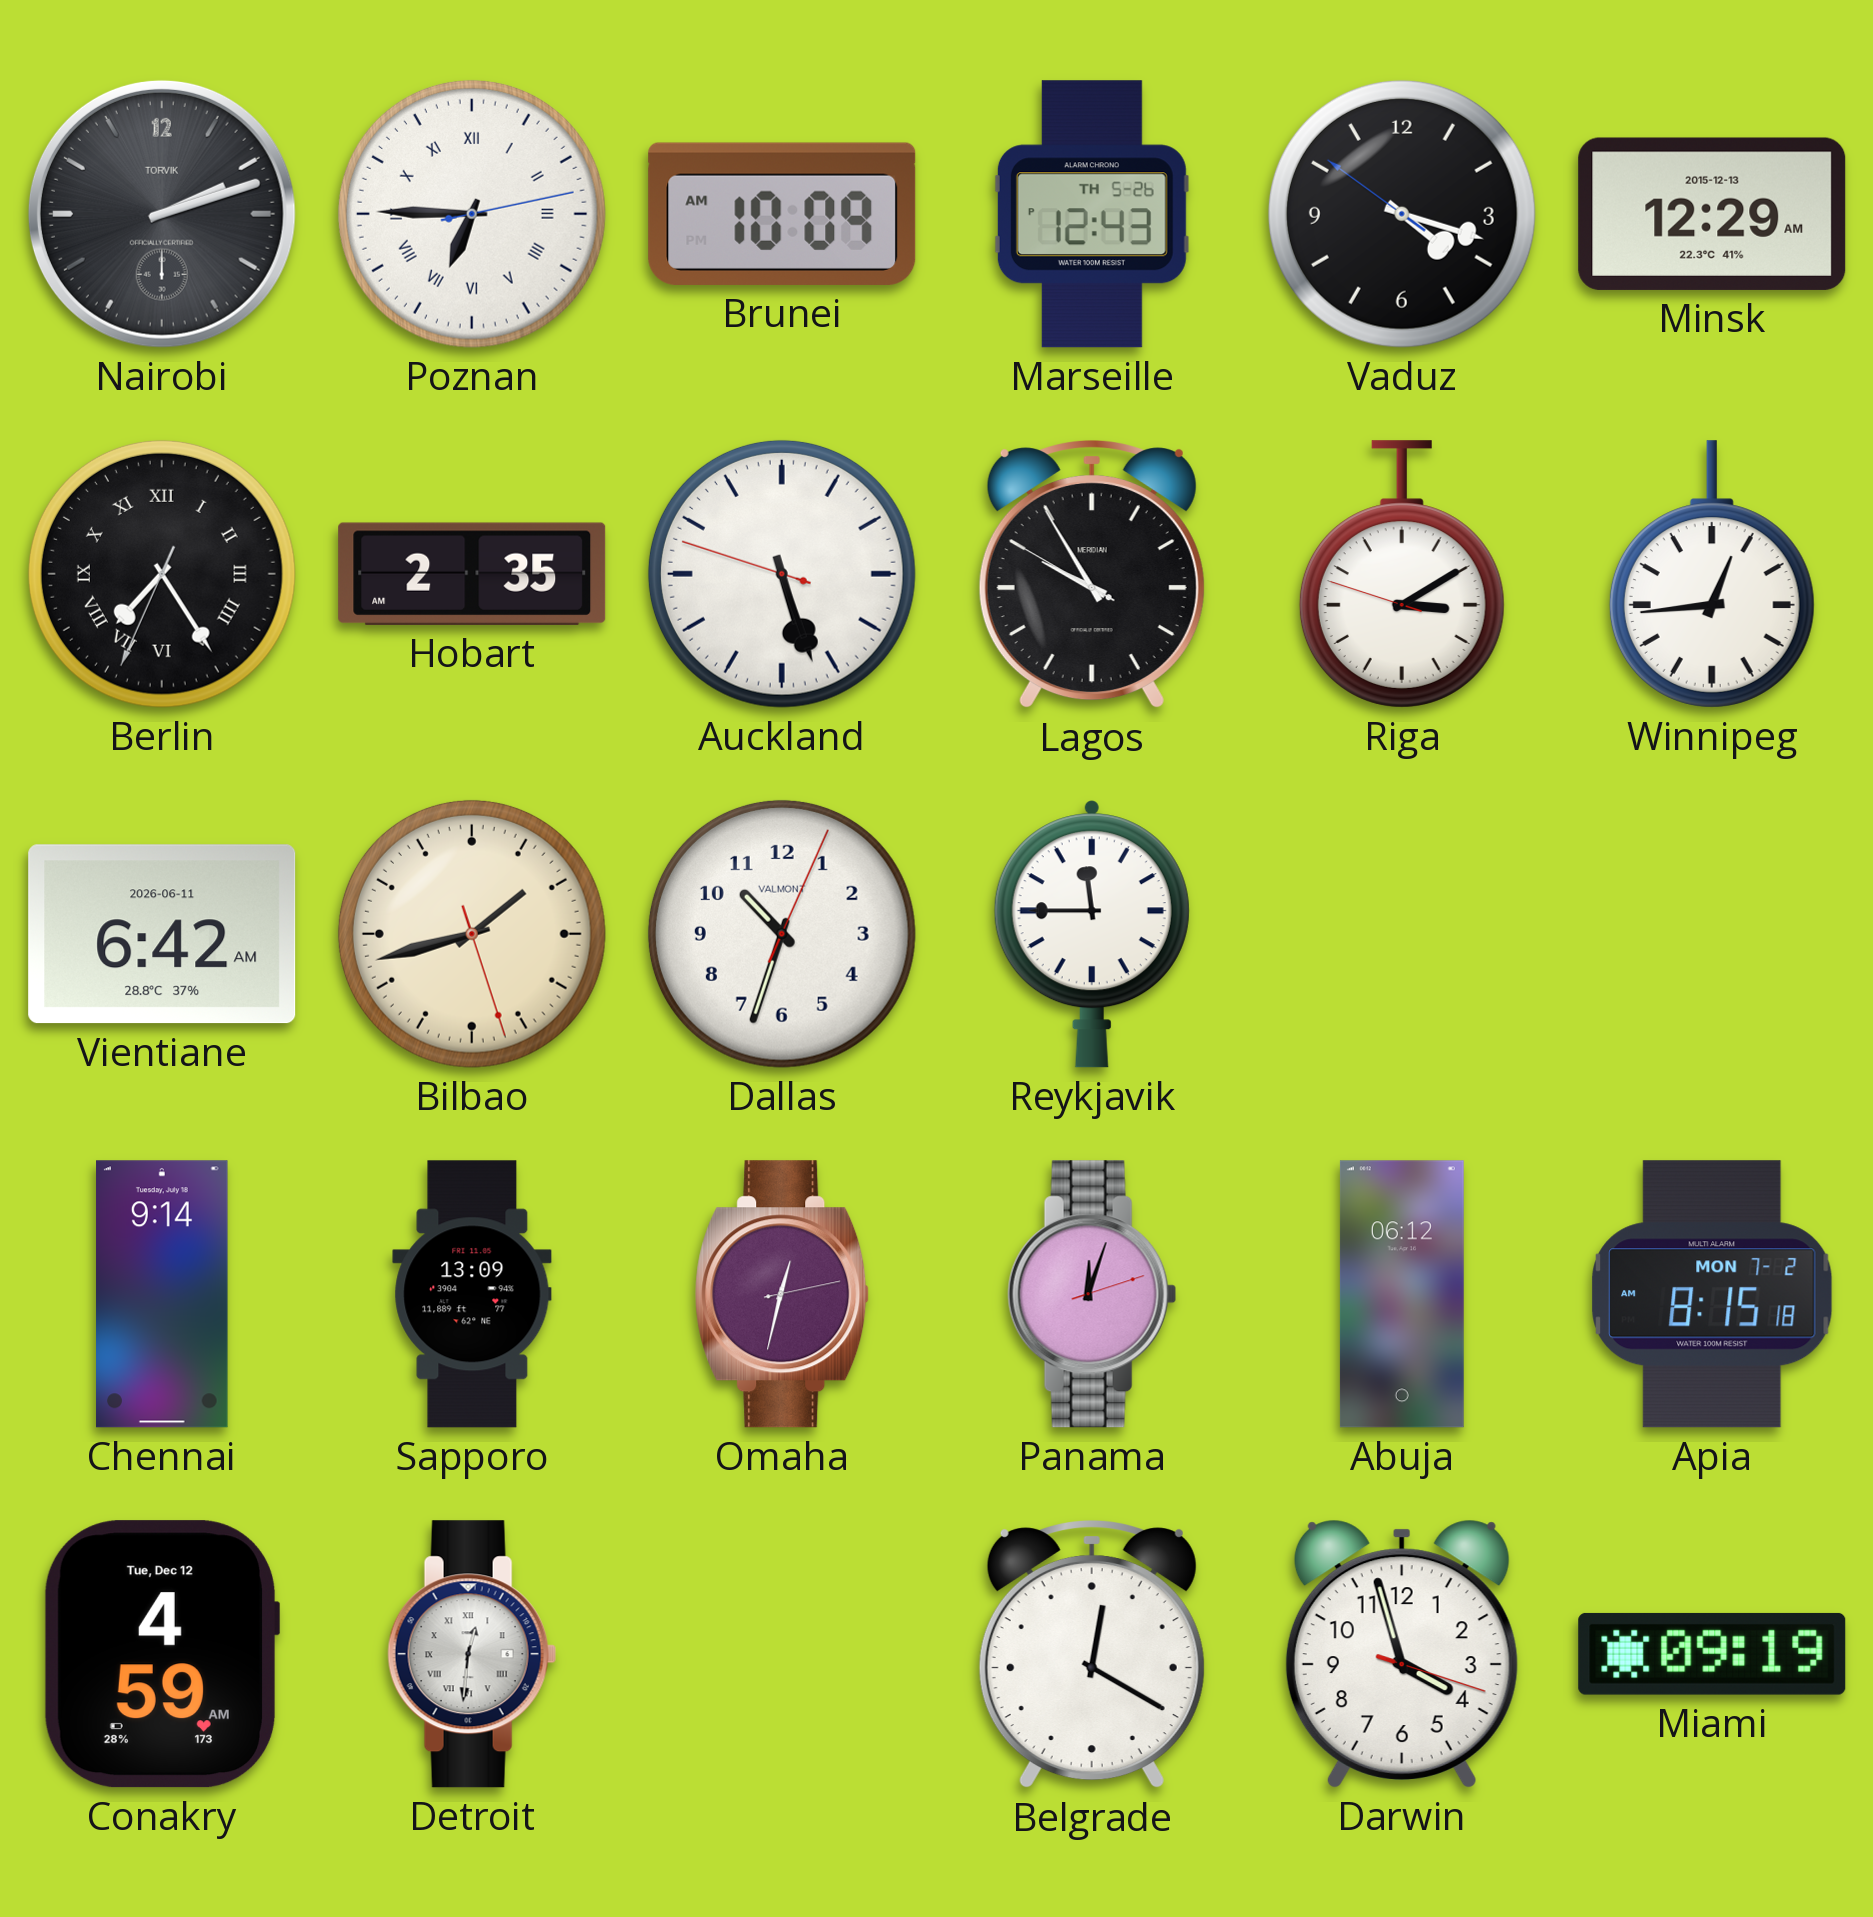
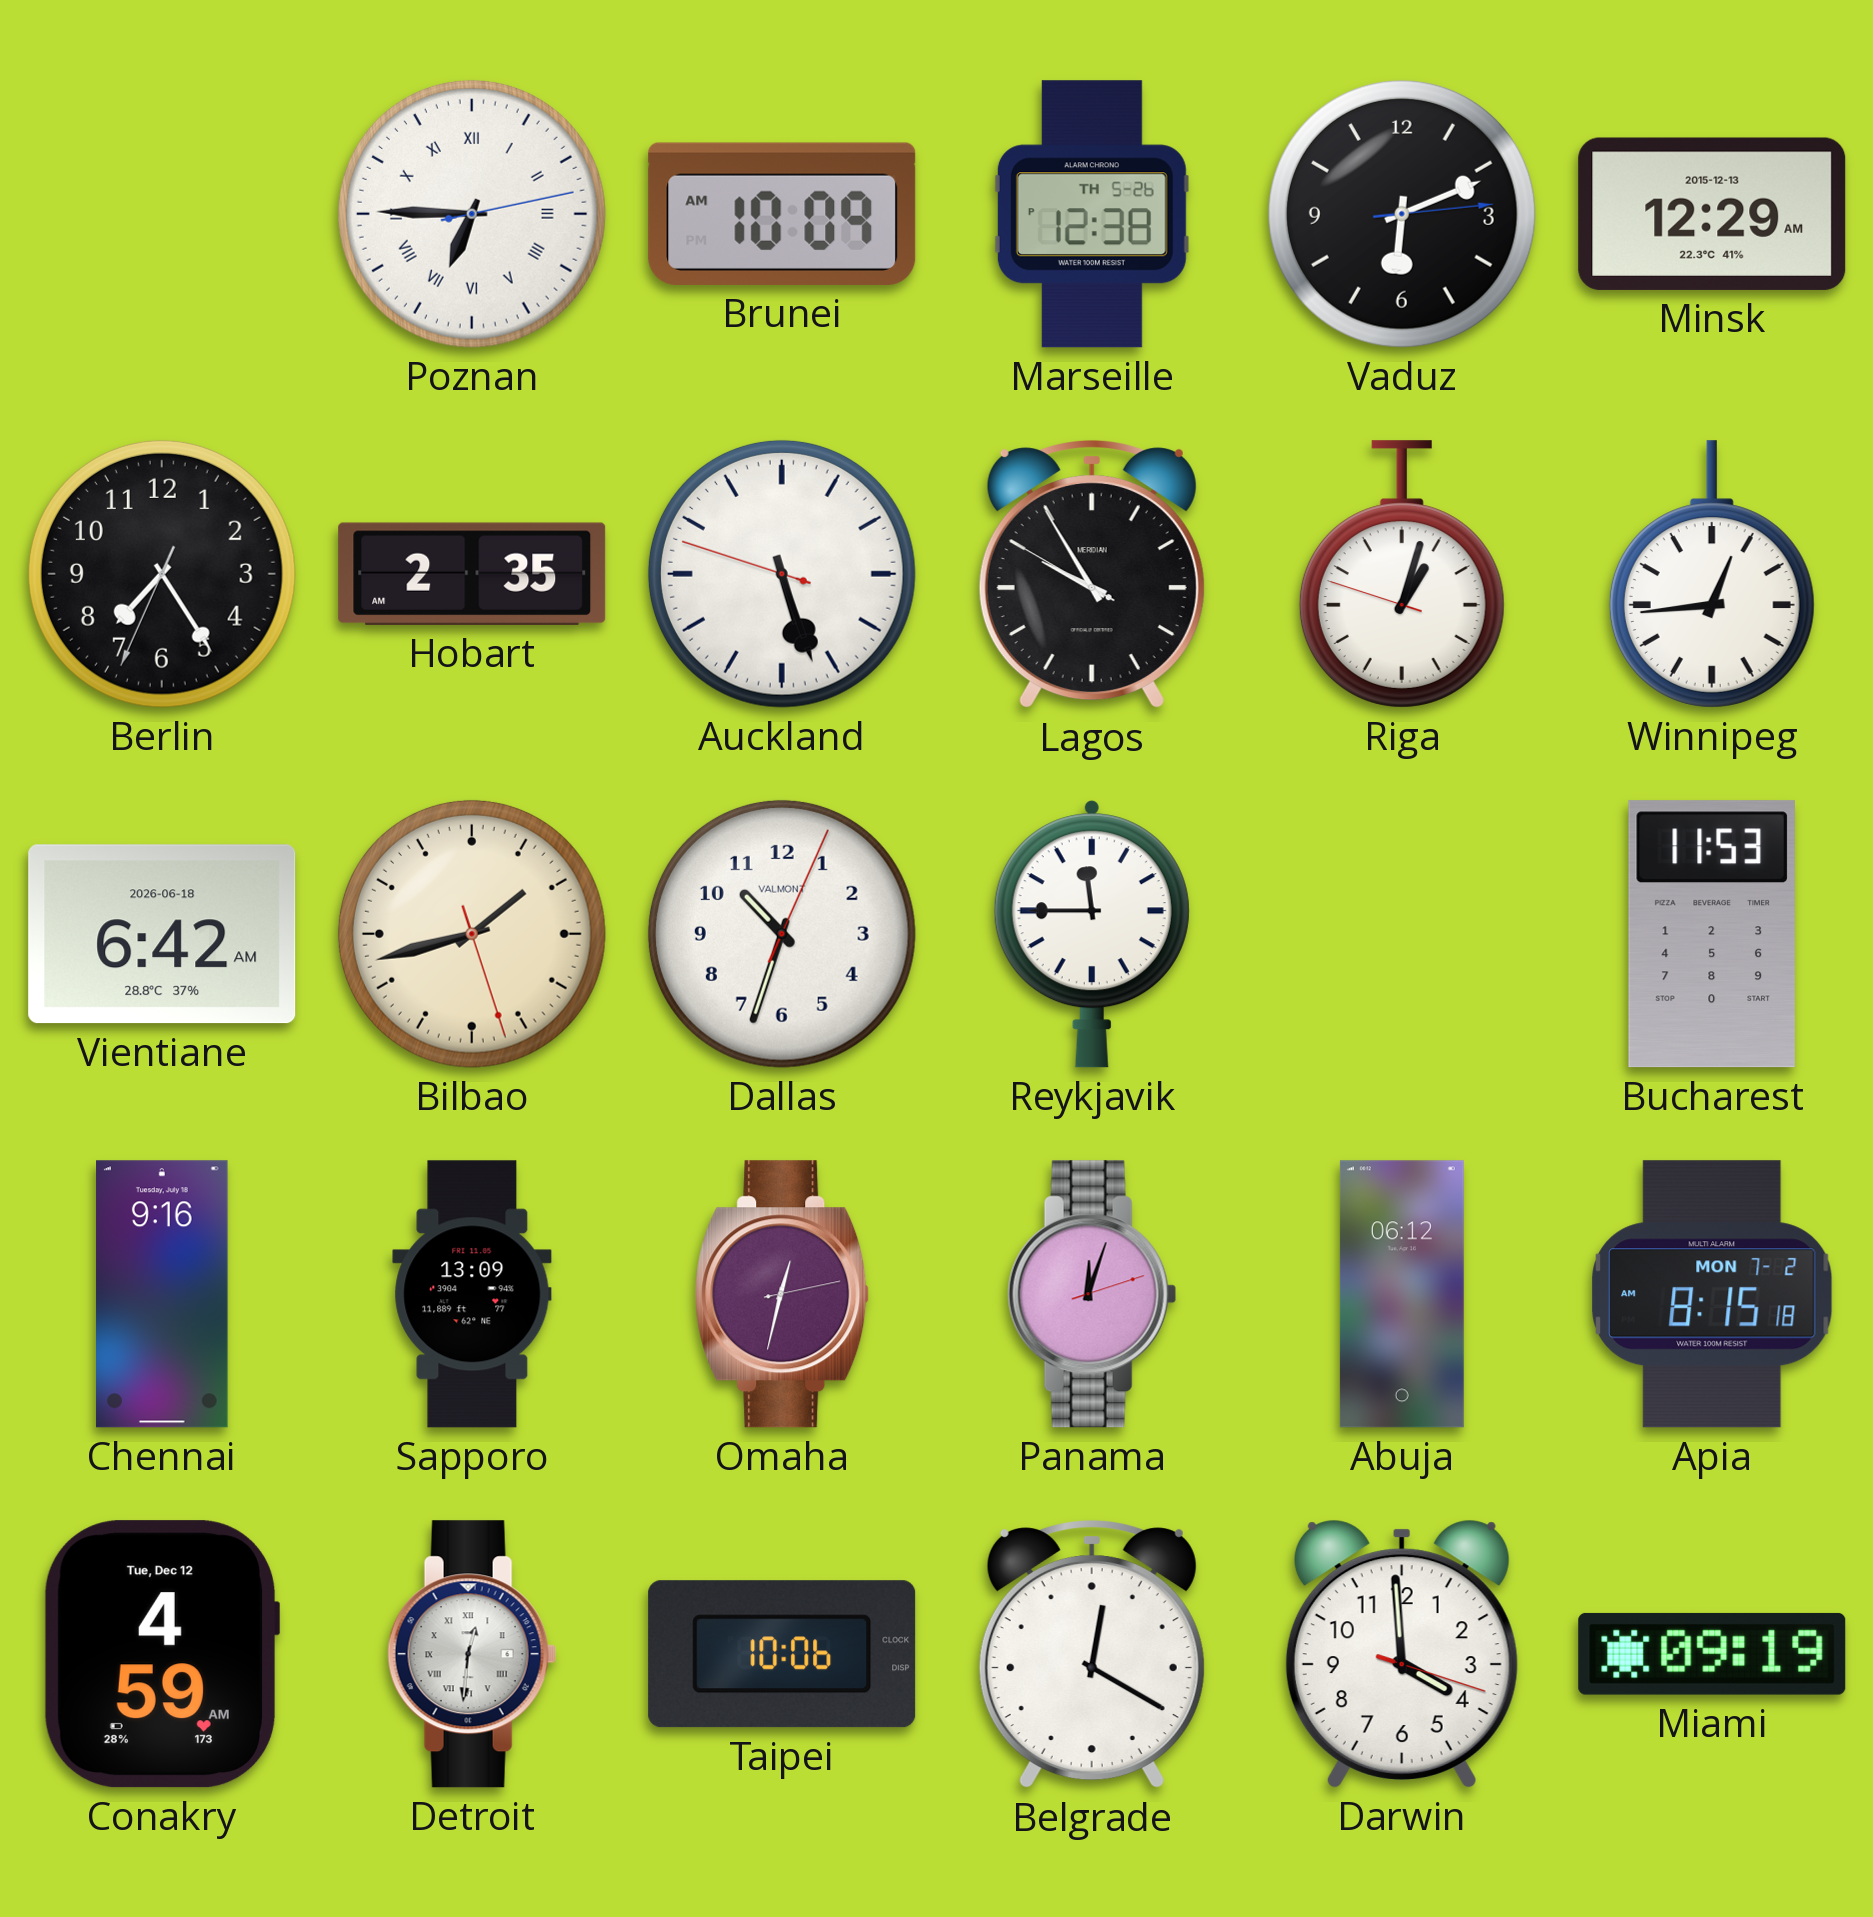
Nairobi: 2:12 -> none
Marseille: 12:43 -> 12:38
Vaduz: 4:17 -> 6:11
Berlin numerals: Roman -> Arabic
Riga: 3:09 -> 1:02
Vientiane date: 2026-06-11 -> 2026-06-18
Bucharest: none -> 11:53
Chennai: 9:14 -> 9:16
Taipei: none -> 10:06
Darwin: 3:57 -> 3:59
